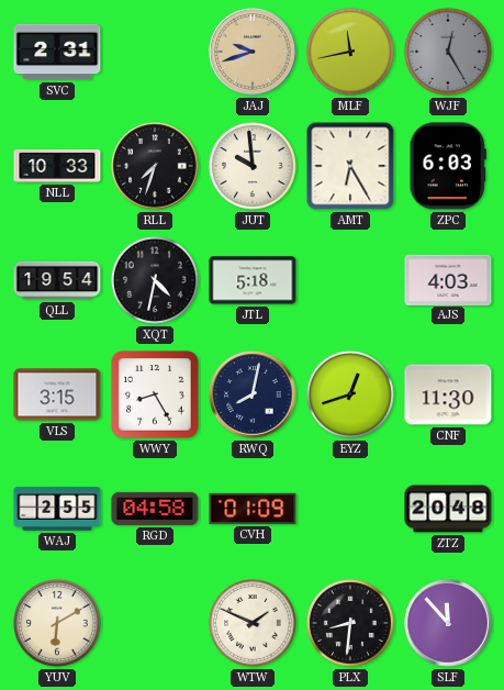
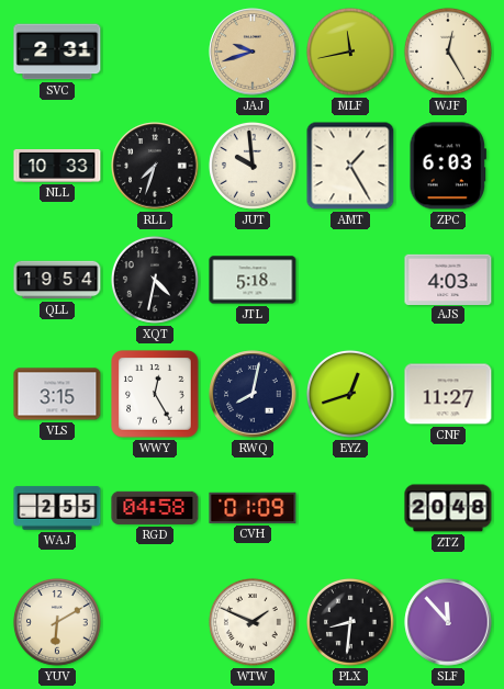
WJF dial: grey -> cream
AMT: 6:25 -> 1:25
WWY: 8:25 -> 12:25
CNF: 11:30 -> 11:27
